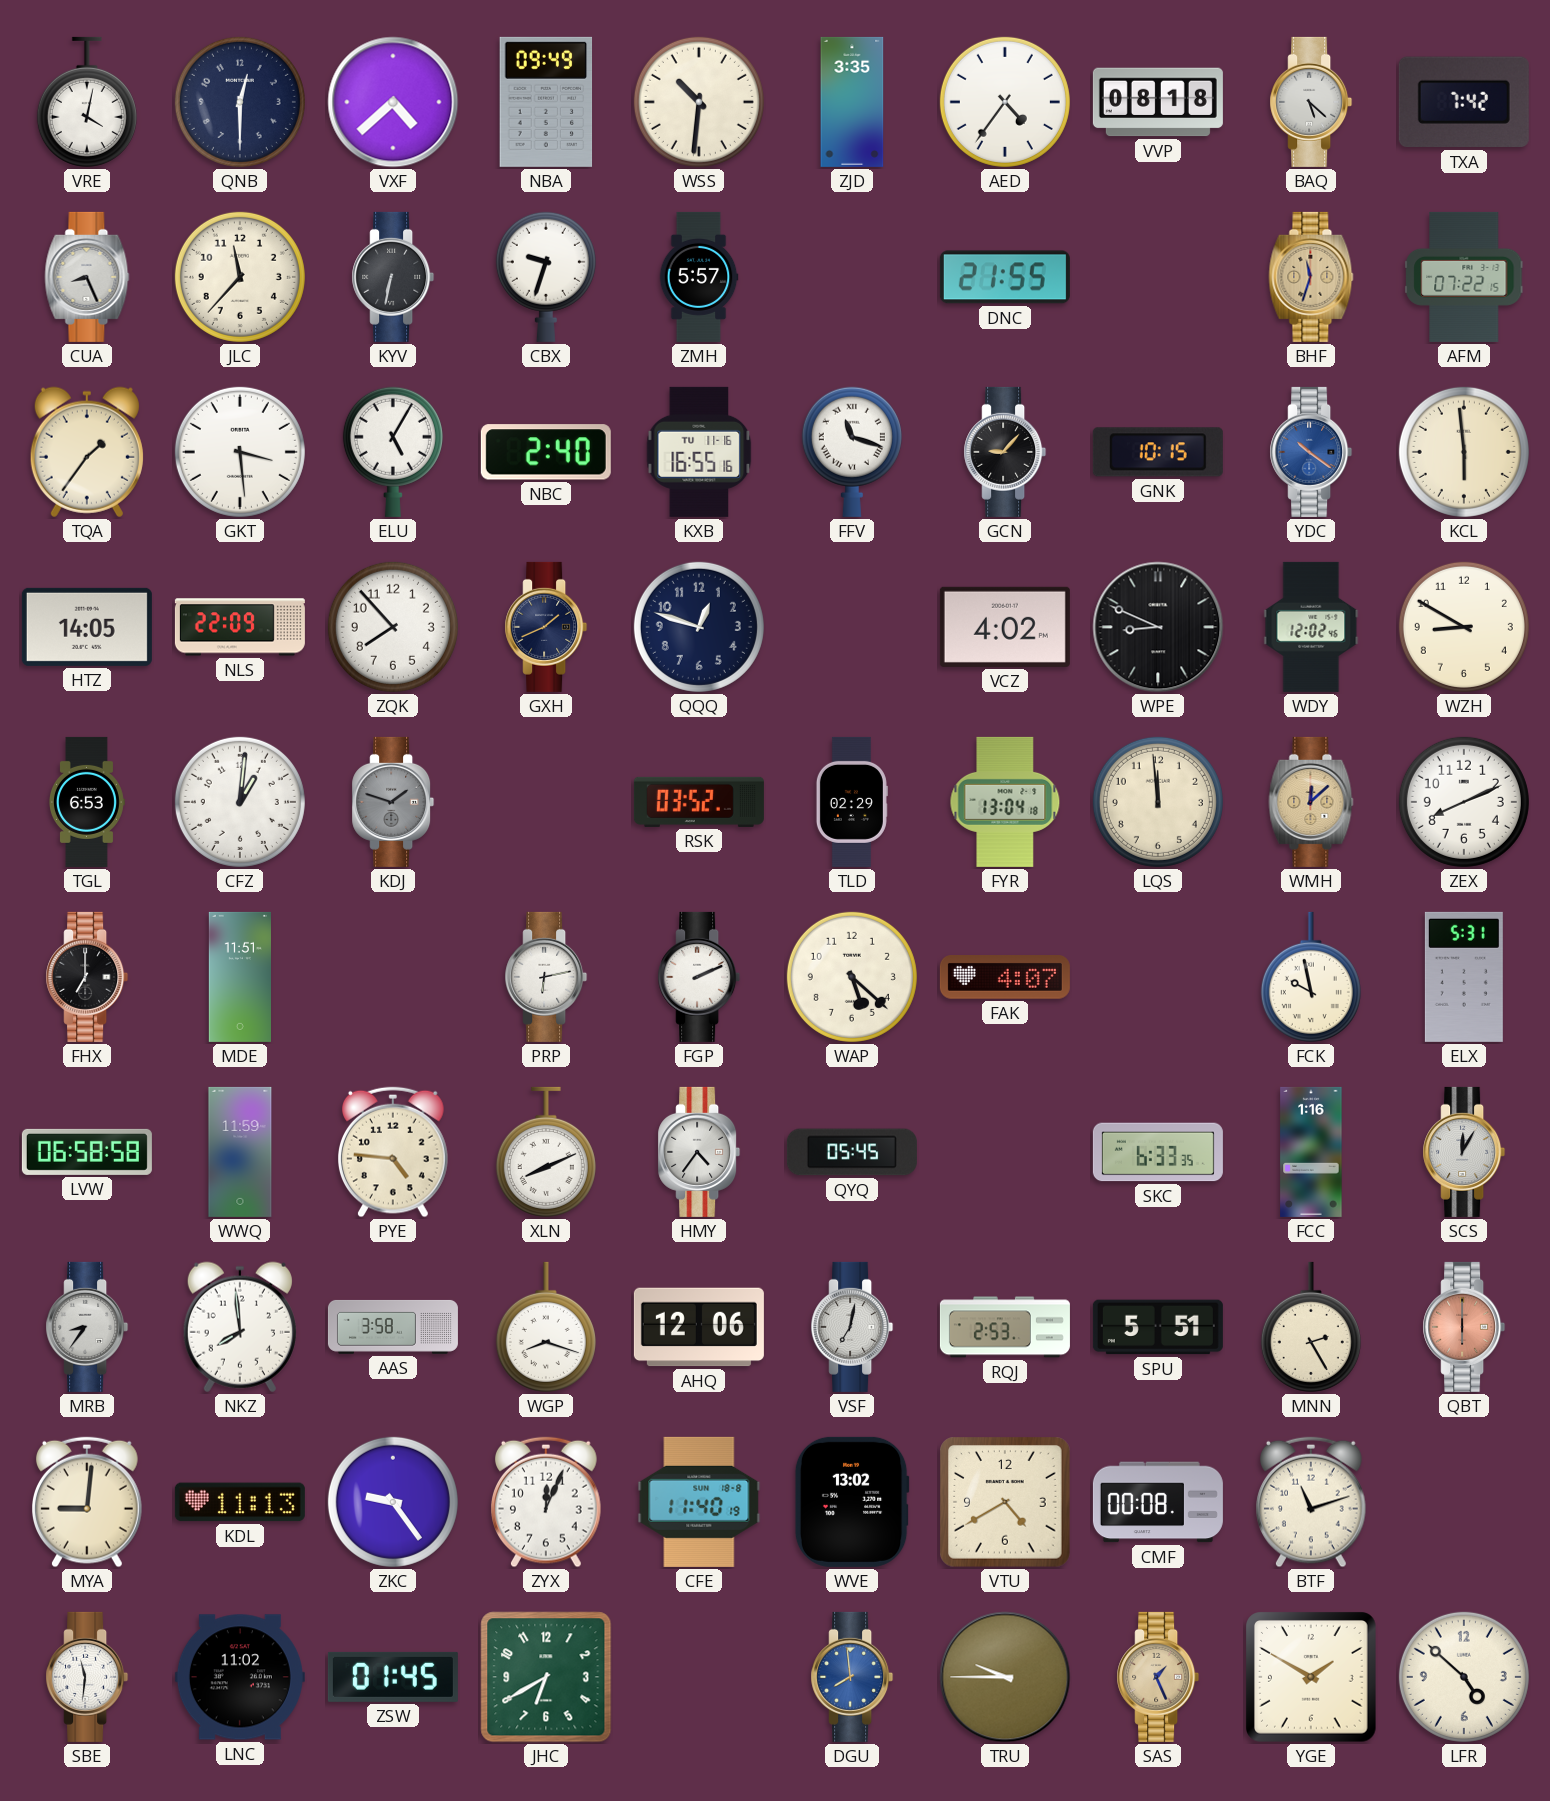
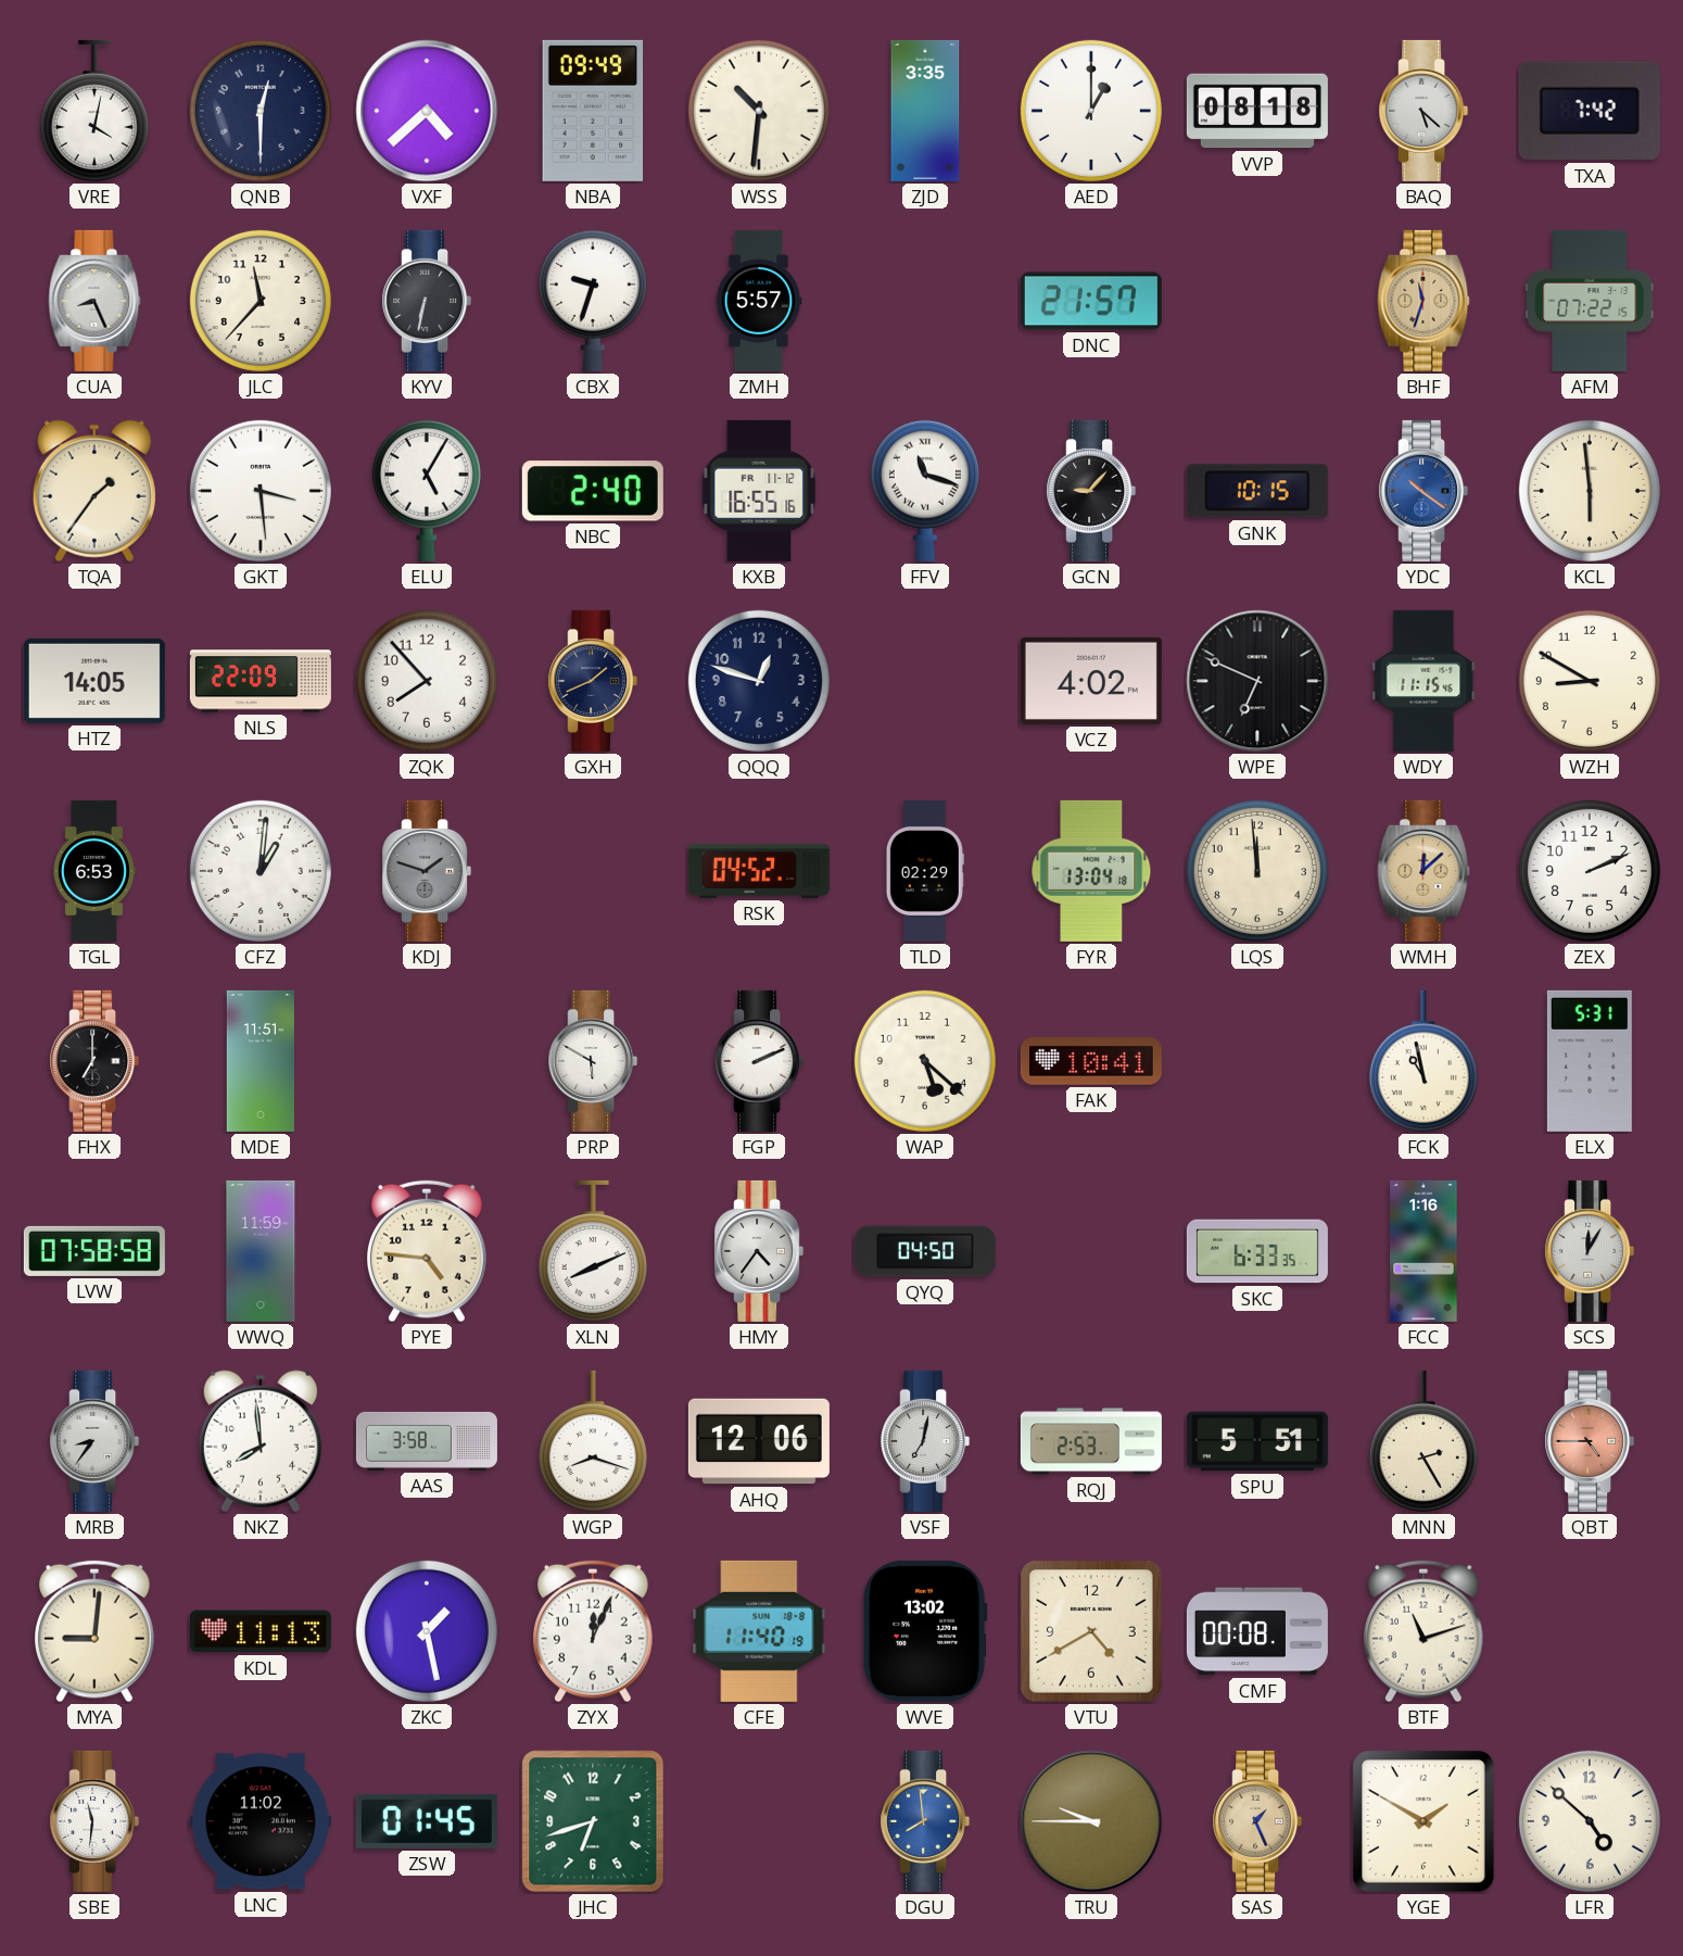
AED: 4:36 -> 1:00
DNC: 21:55 -> 21:57
KXB date: TU 11-16 -> FR 11-12
WPE: 8:49 -> 6:49
WDY: 12:02 -> 11:15
RSK: 03:52 -> 04:52
ZEX: 8:11 -> 2:11
PRP: 6:13 -> 5:50
FAK: 4:07 -> 10:41
FCK: 9:58 -> 10:58
LVW: 06:58 -> 07:58
QYQ: 05:45 -> 04:50
QBT: 6:00 -> 4:45
ZKC: 9:24 -> 1:28
JHC: 6:40 -> 6:42
